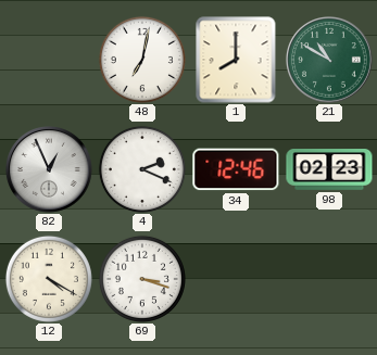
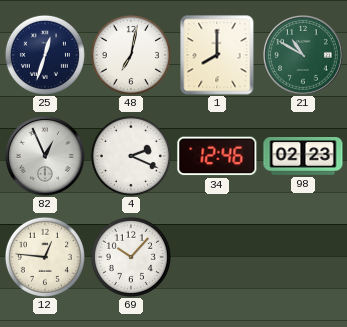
25: none -> 12:33
12: 4:20 -> 12:46
69: 3:18 -> 10:07
